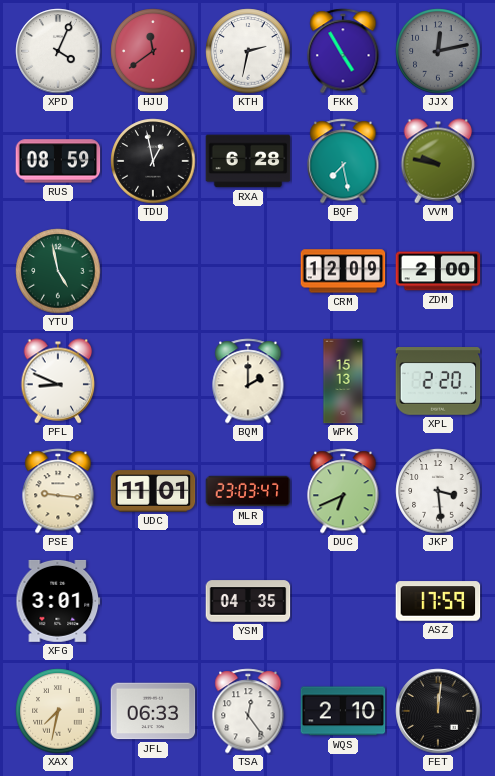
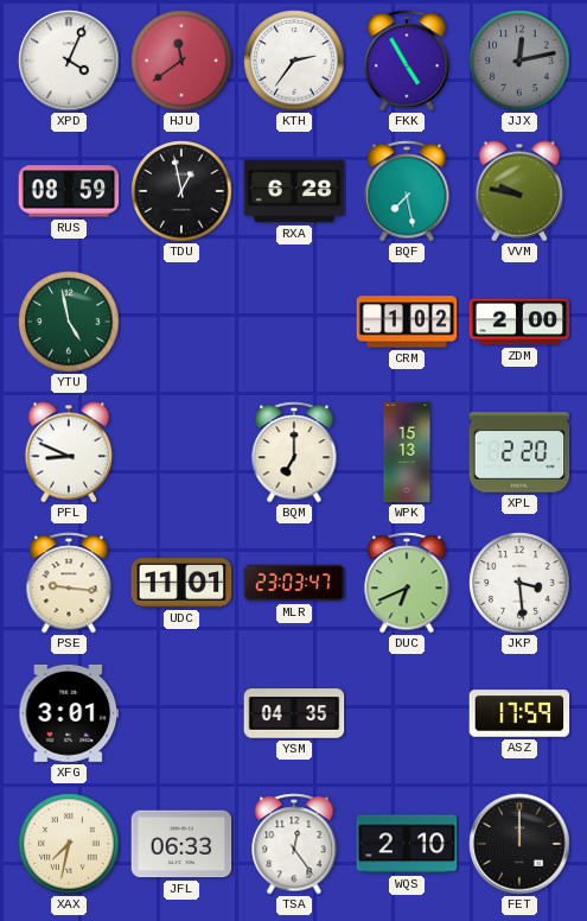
KTH: 2:32 -> 2:36
CRM: 12:09 -> 1:02
BQM: 2:00 -> 7:00
FET: 12:01 -> 12:00
